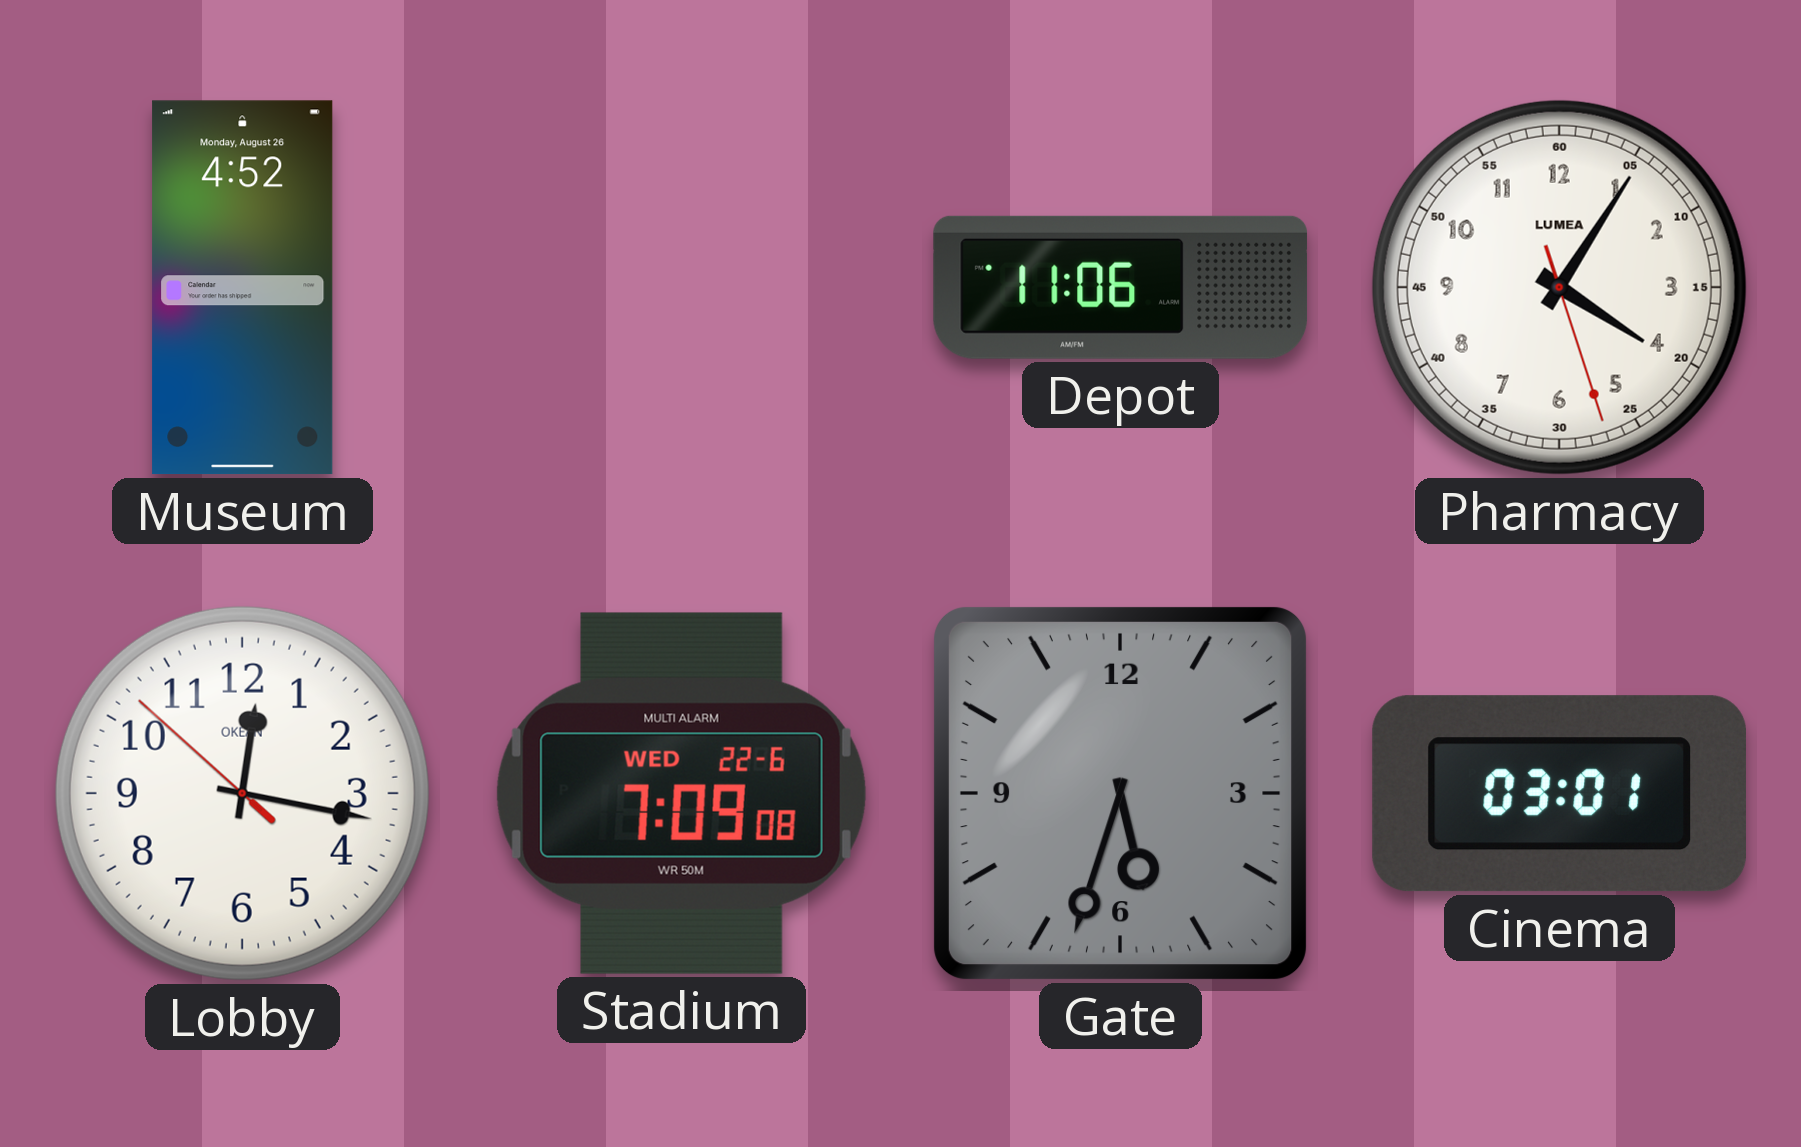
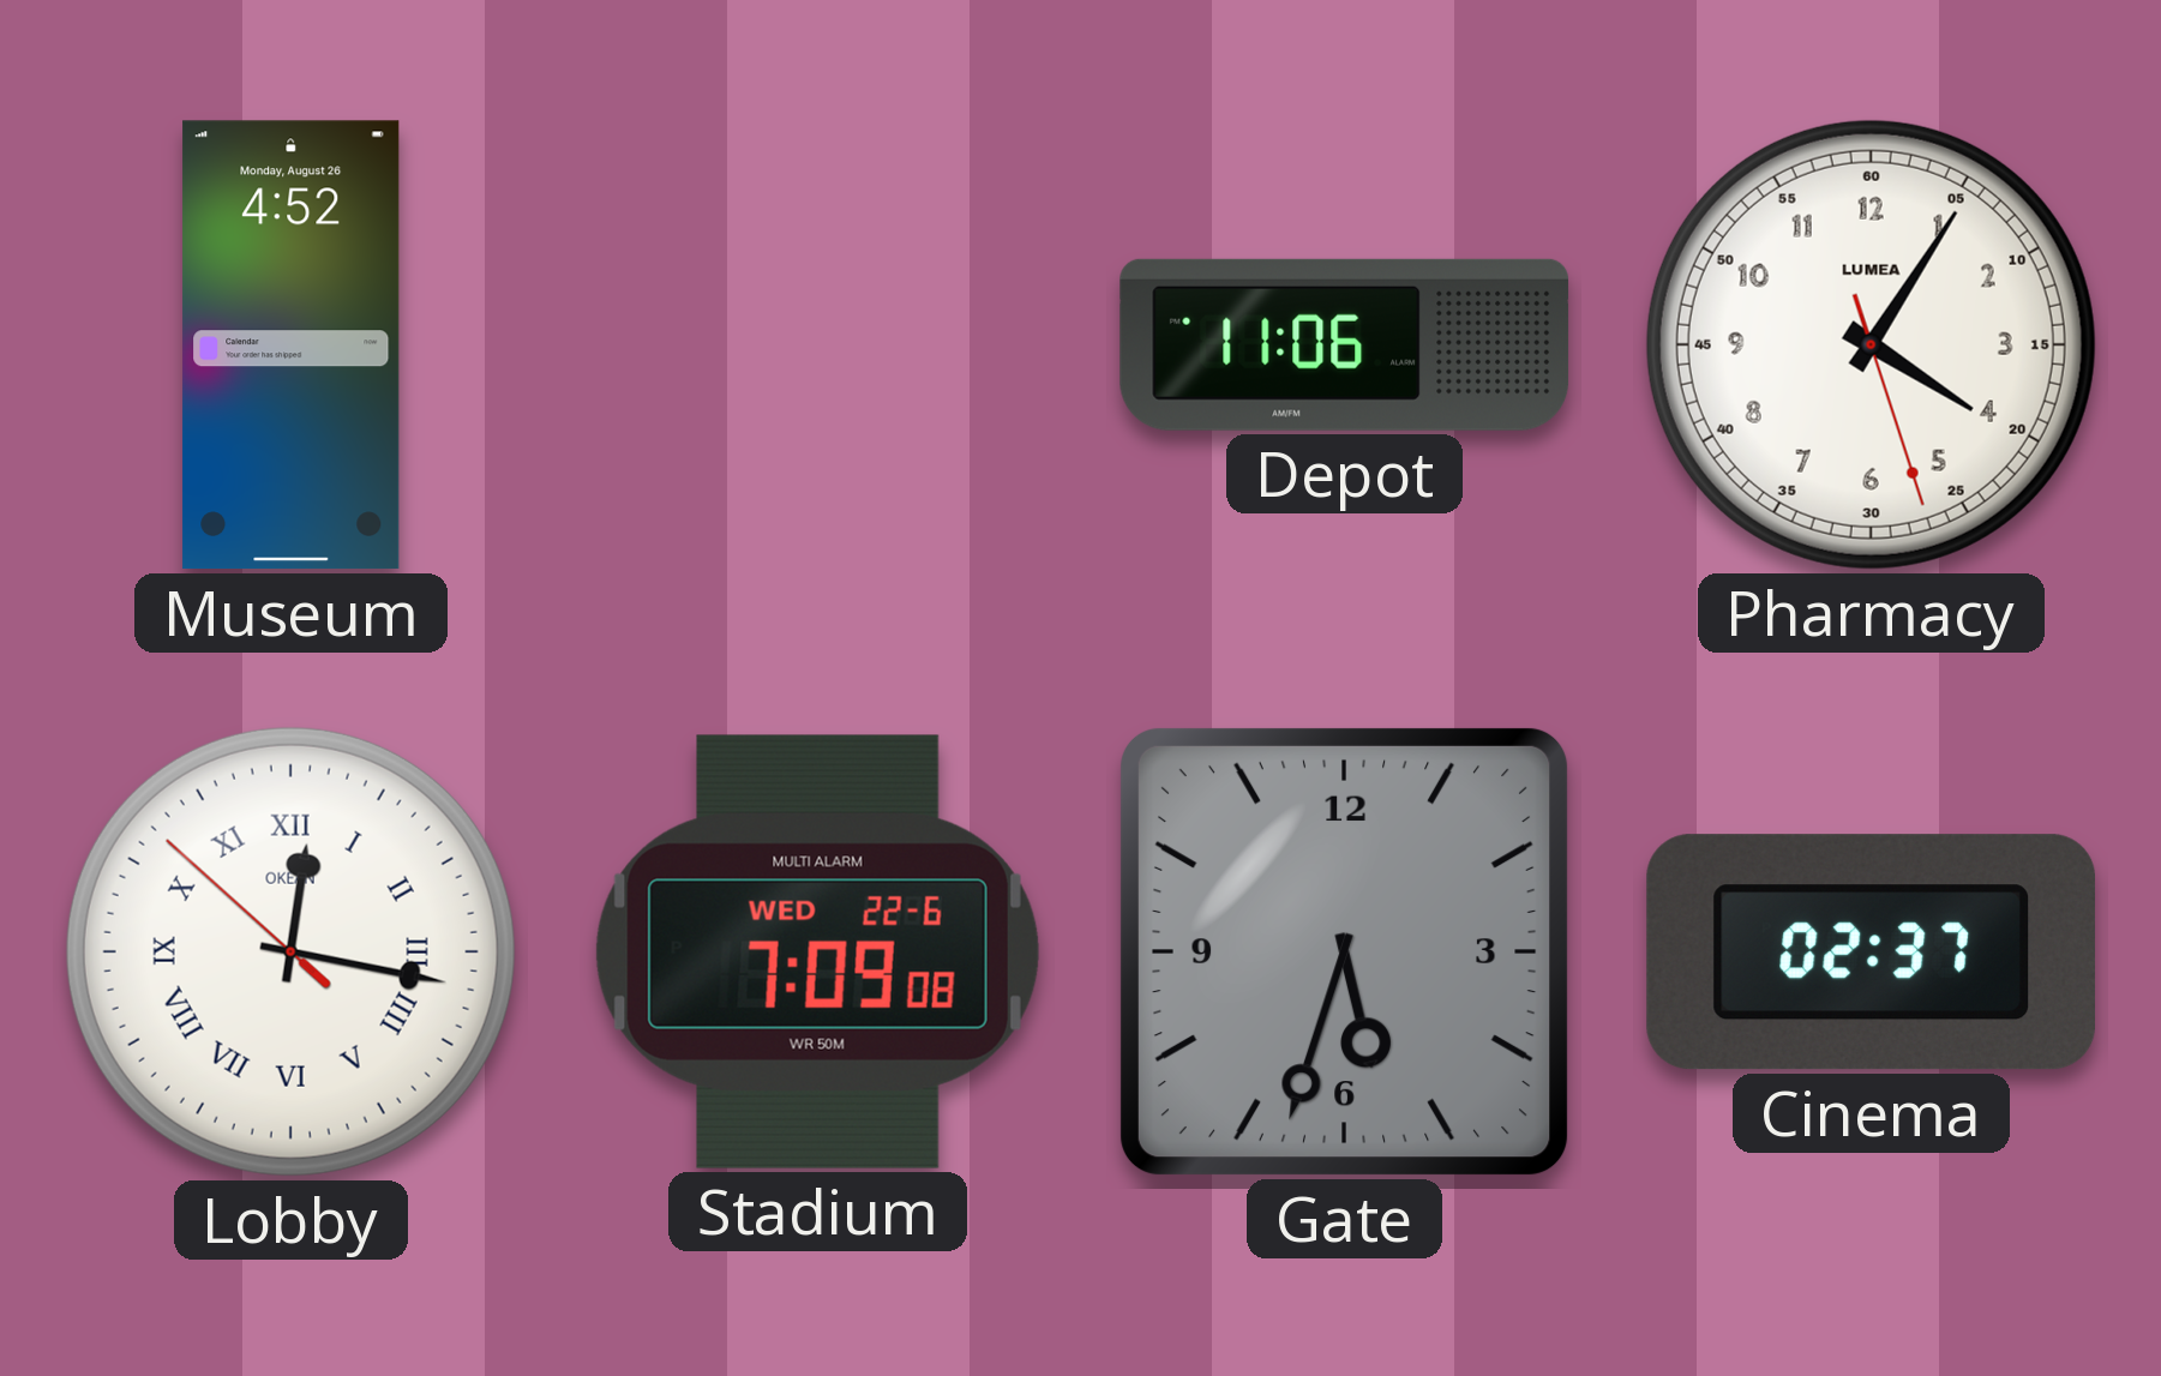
Lobby numerals: Arabic -> Roman
Cinema: 03:01 -> 02:37
